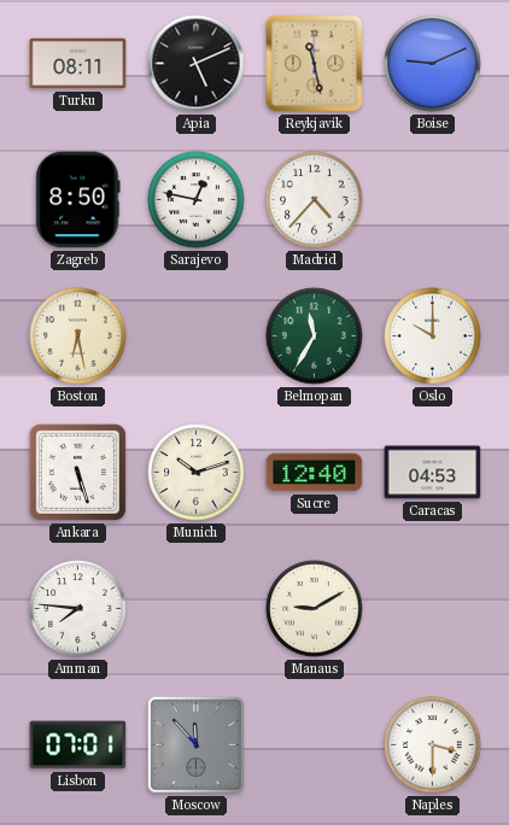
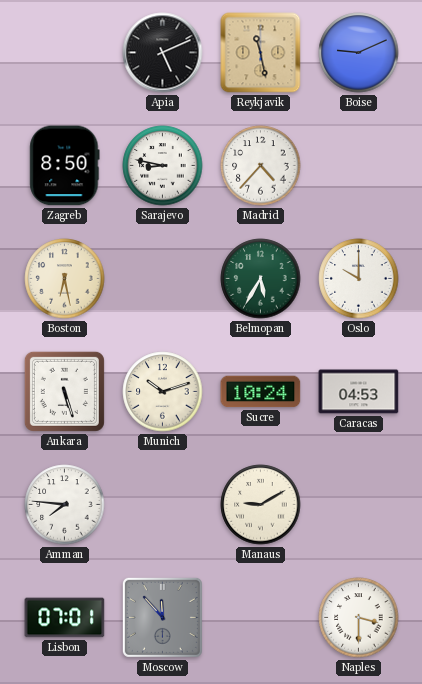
Turku: 08:11 -> none
Sarajevo: 12:47 -> 8:47
Belmopan: 11:35 -> 5:35
Sucre: 12:40 -> 10:24
